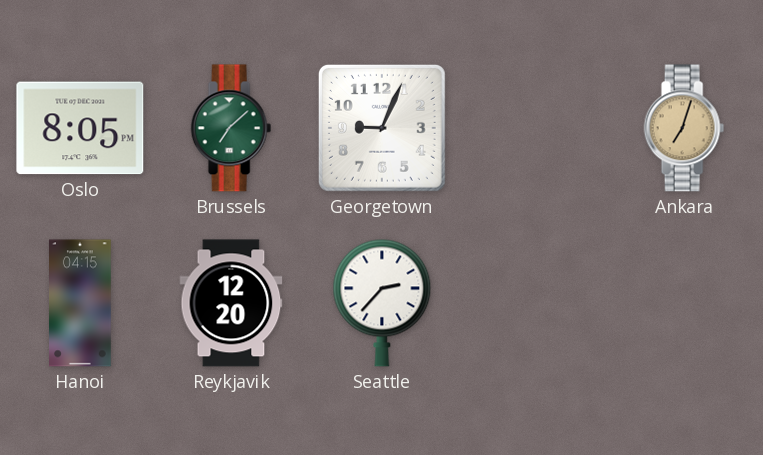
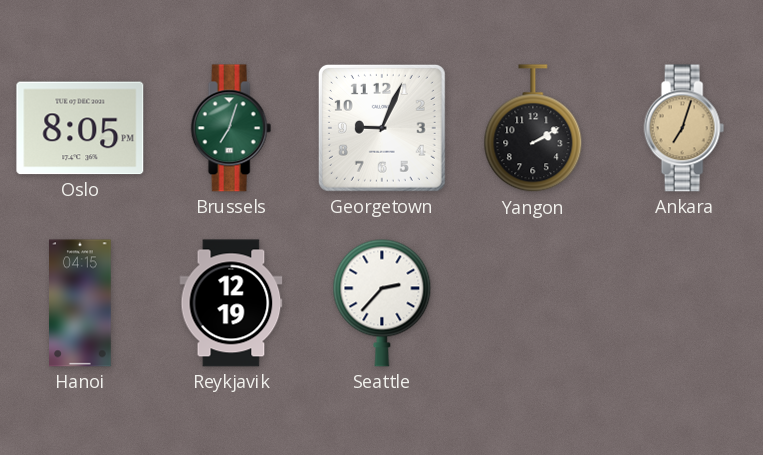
Brussels: 7:08 -> 7:03
Yangon: none -> 2:10
Reykjavik: 12:20 -> 12:19
